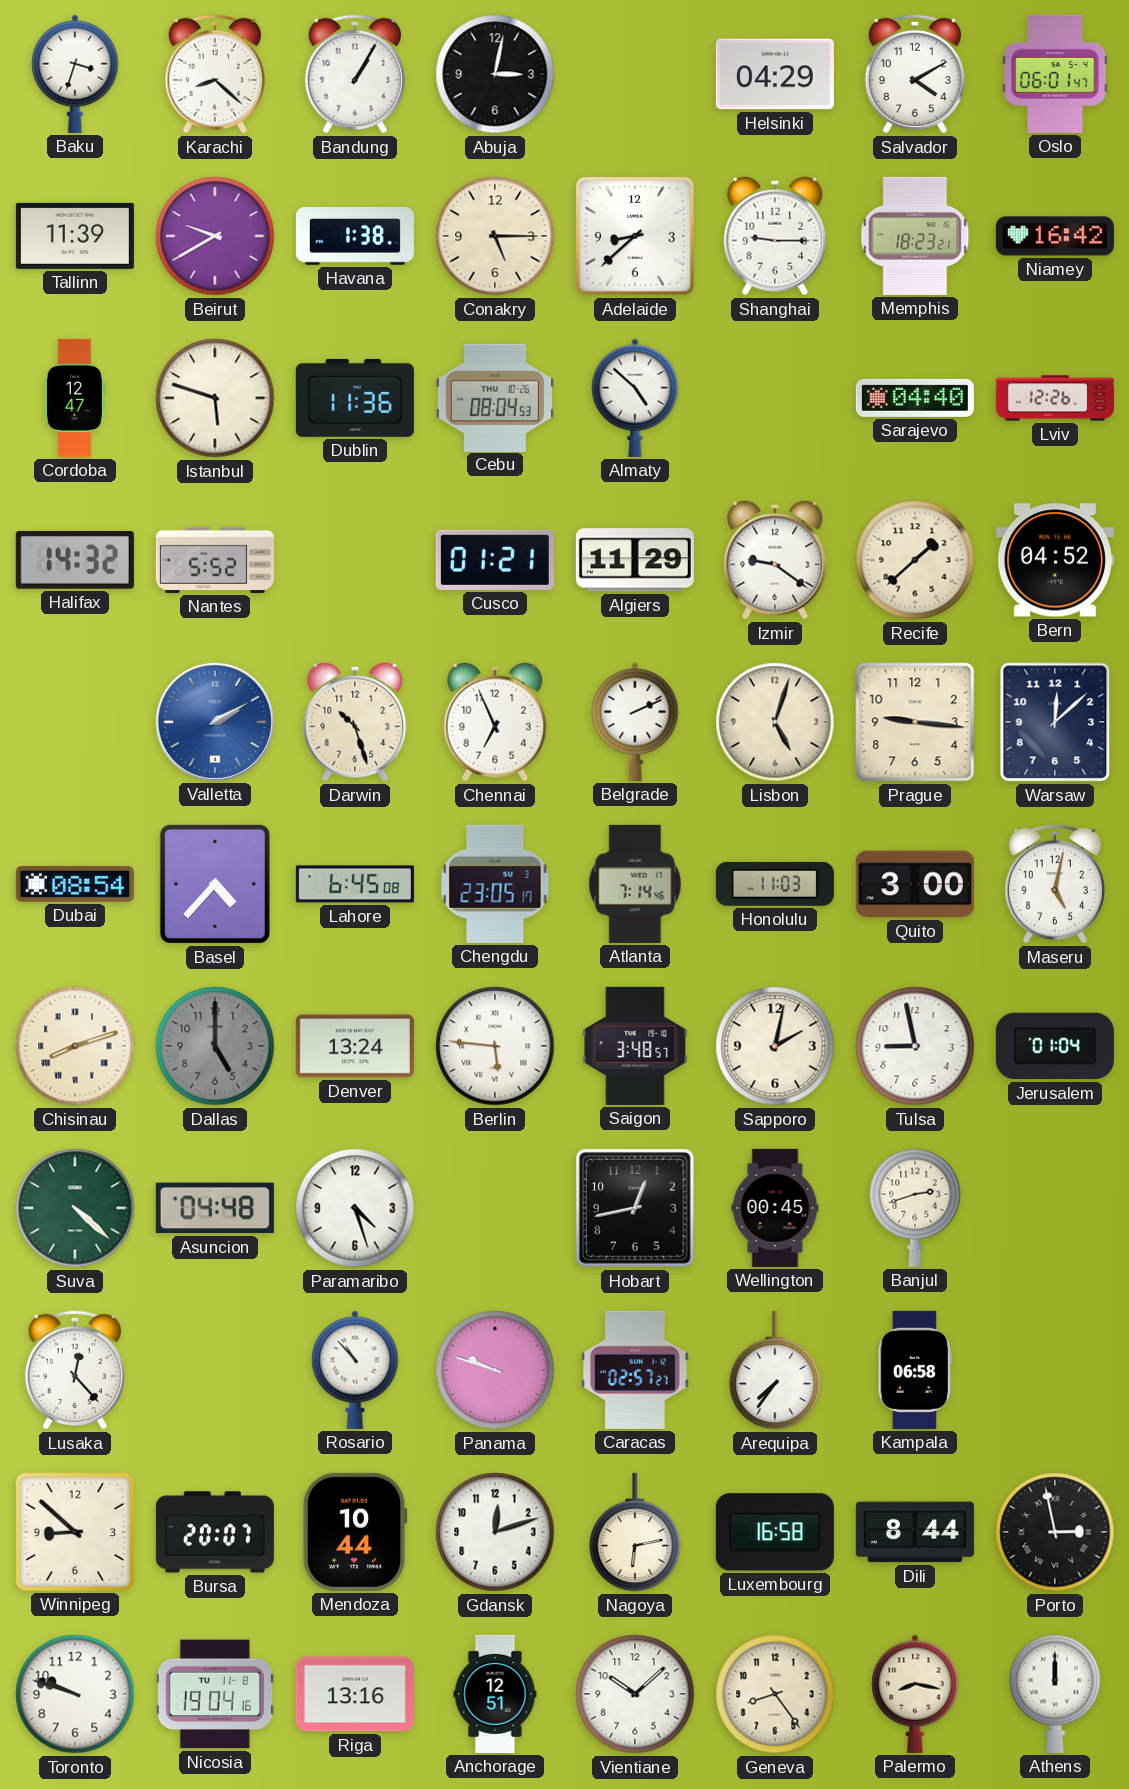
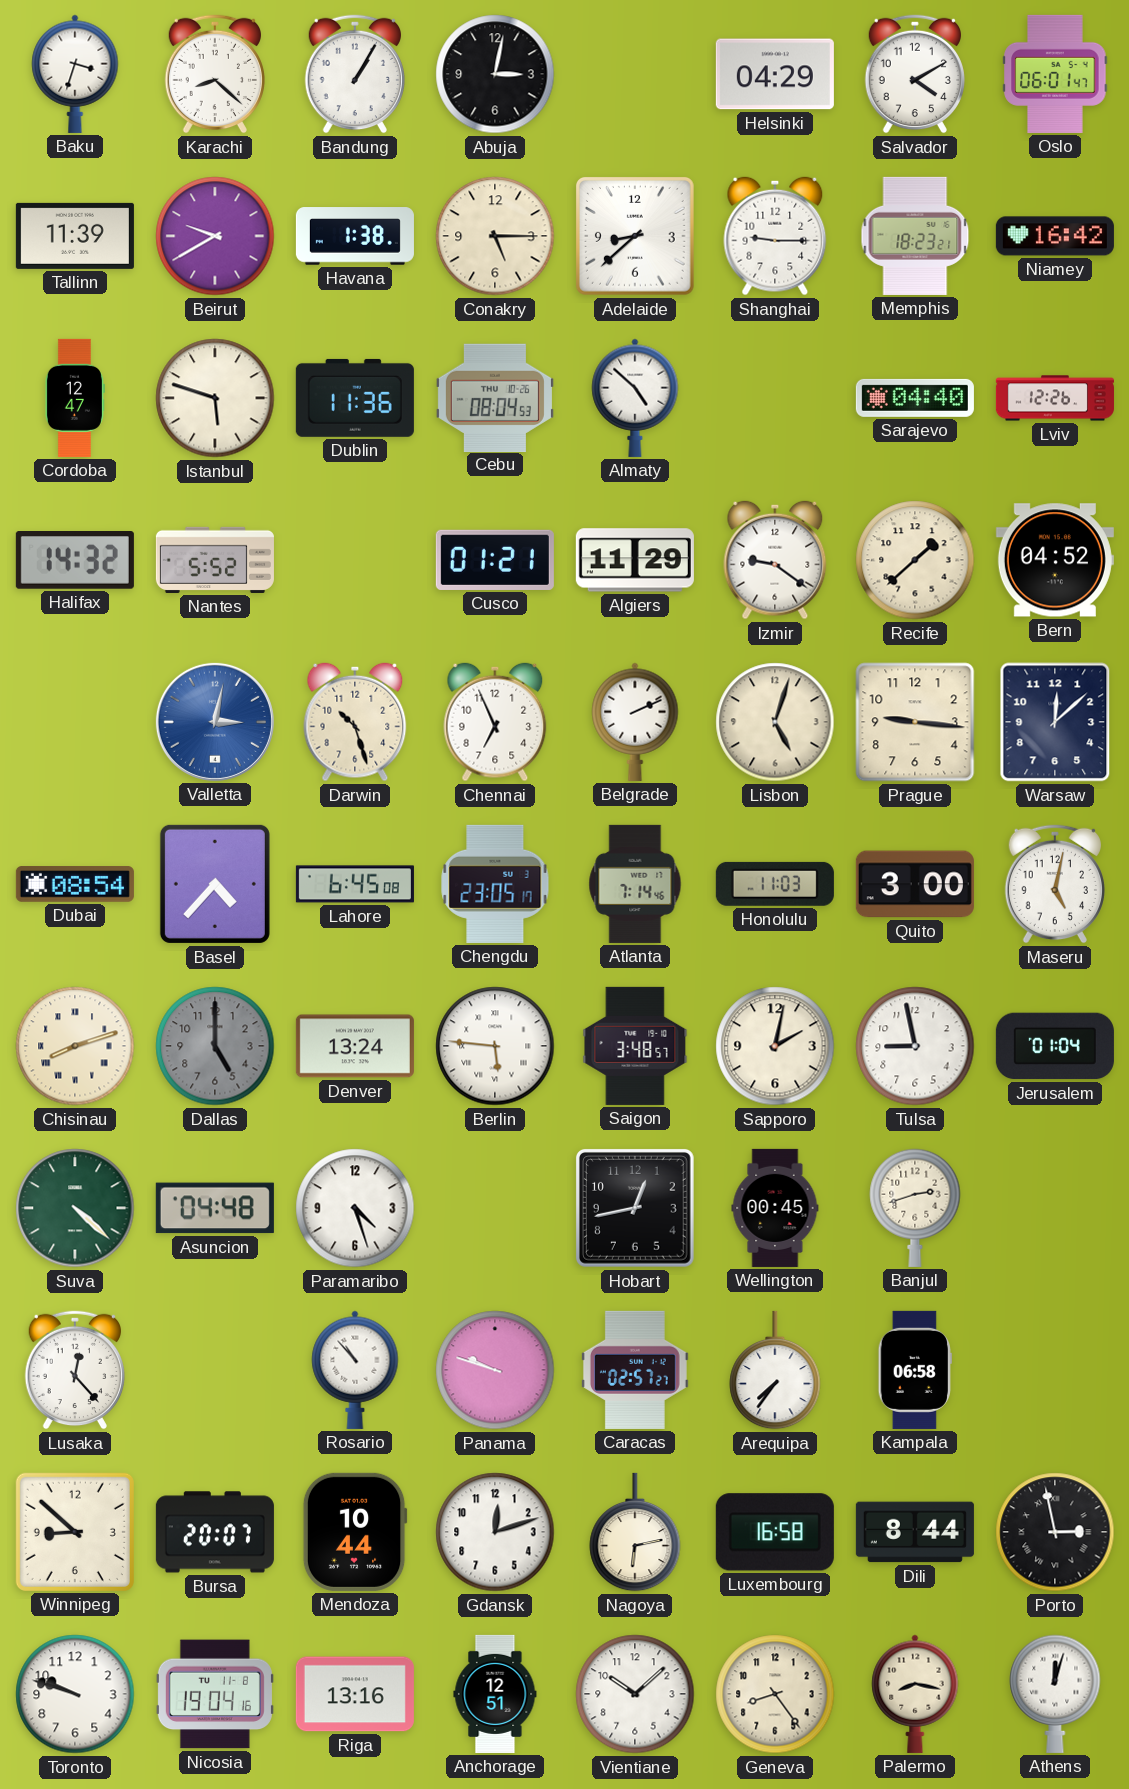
Valletta: 2:10 -> 3:02
Athens: 12:00 -> 12:03
